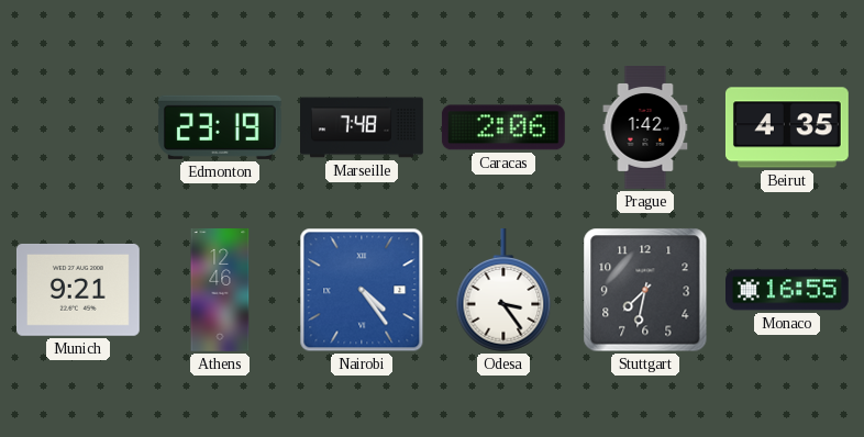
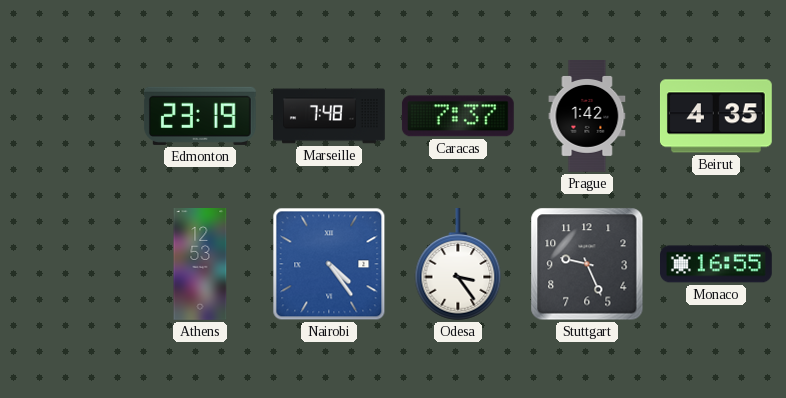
Caracas: 2:06 -> 7:37
Munich: 9:21 -> none
Athens: 12:46 -> 12:53
Stuttgart: 7:32 -> 9:26
